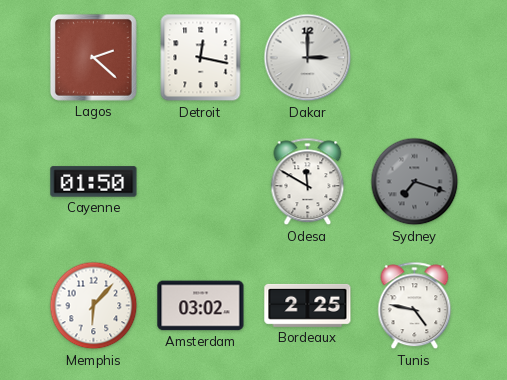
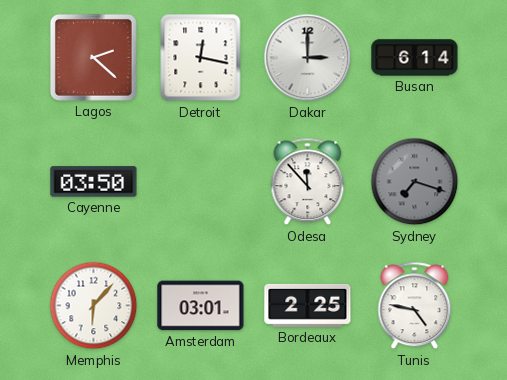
Busan: none -> 6:14
Cayenne: 01:50 -> 03:50
Odesa: 11:50 -> 11:53
Amsterdam: 03:02 -> 03:01
